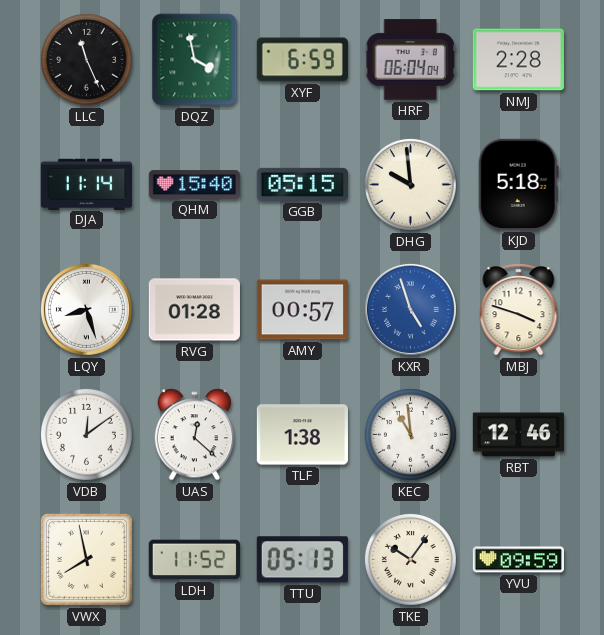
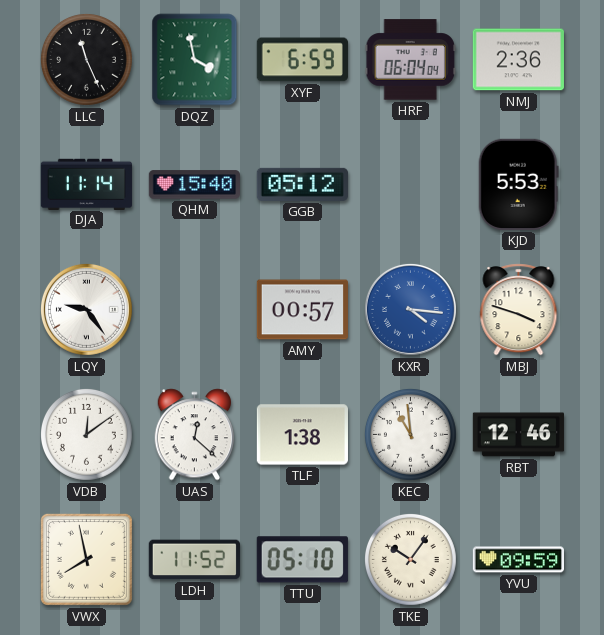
NMJ: 2:28 -> 2:36
GGB: 05:15 -> 05:12
DHG: 9:59 -> none
KJD: 5:18 -> 5:53
LQY: 8:27 -> 9:24
RVG: 01:28 -> none
KXR: 4:57 -> 4:16
TTU: 05:13 -> 05:10
